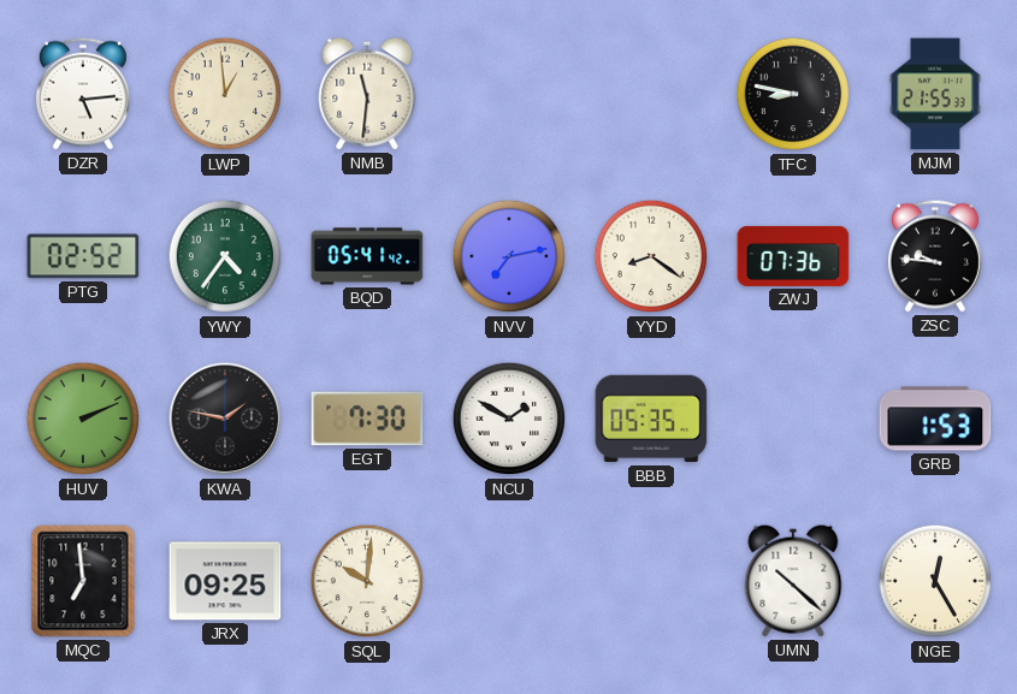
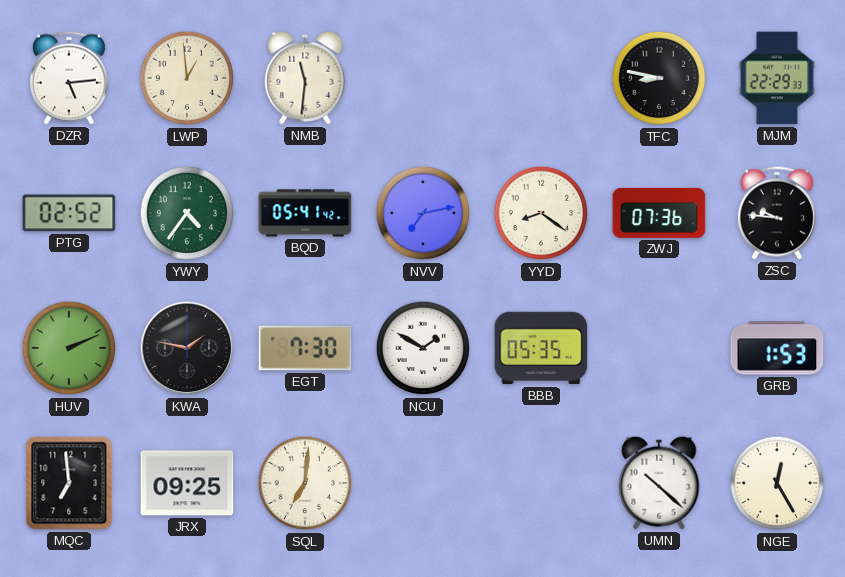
MJM: 21:55 -> 22:29
SQL: 10:01 -> 7:01
